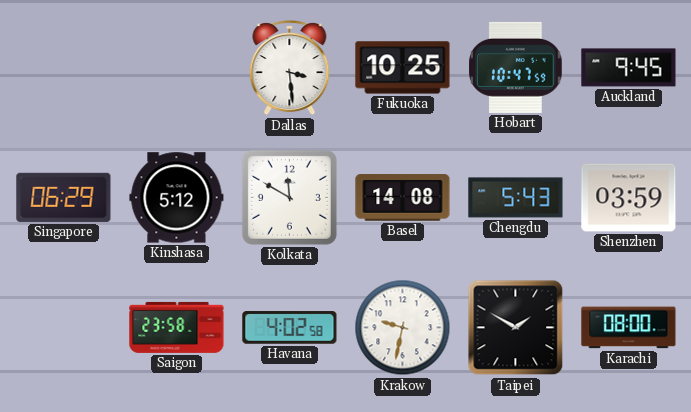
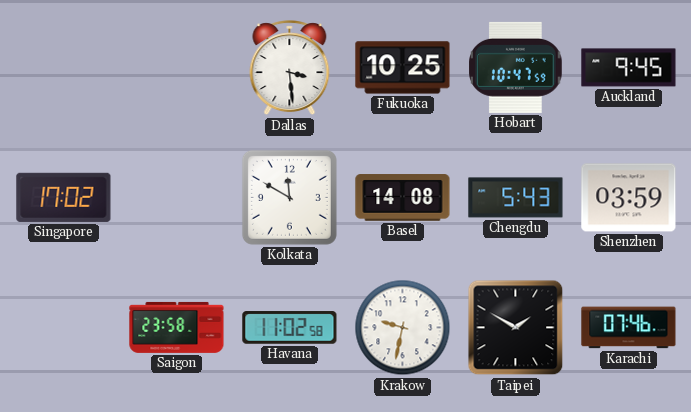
Singapore: 06:29 -> 17:02
Kinshasa: 5:12 -> none
Havana: 4:02 -> 11:02
Karachi: 08:00 -> 07:46
